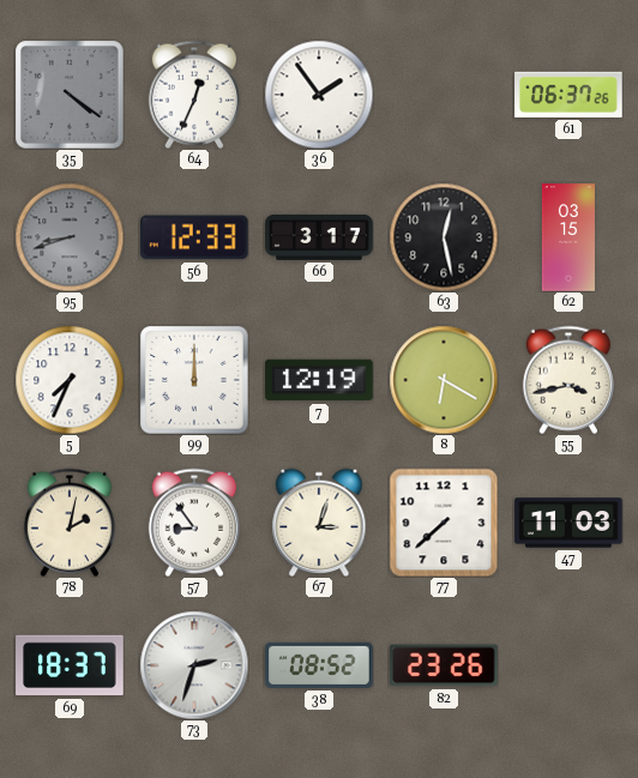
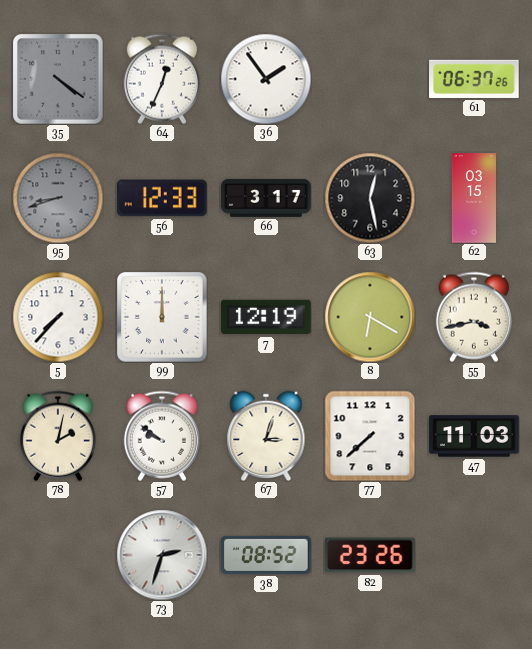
5: 7:34 -> 7:37
57: 8:54 -> 9:51
69: 18:37 -> none
